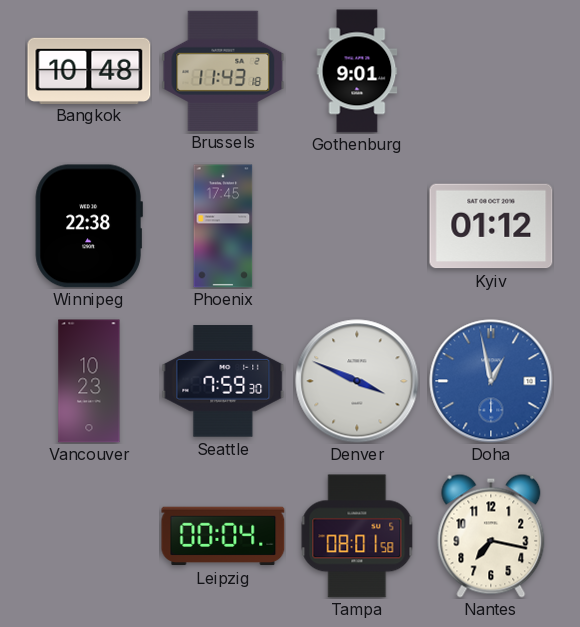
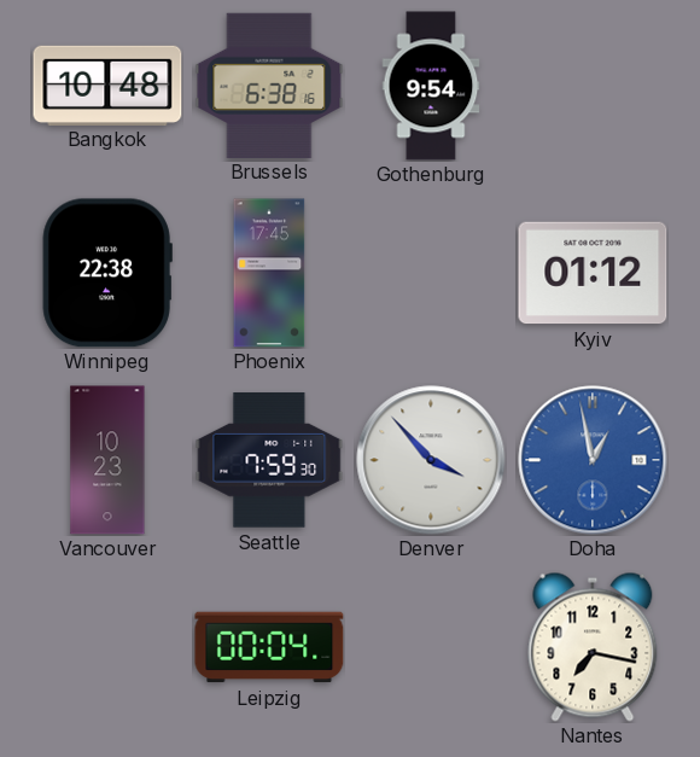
Brussels: 11:43 -> 6:38
Gothenburg: 9:01 -> 9:54
Denver: 3:49 -> 3:53
Tampa: 08:01 -> none
